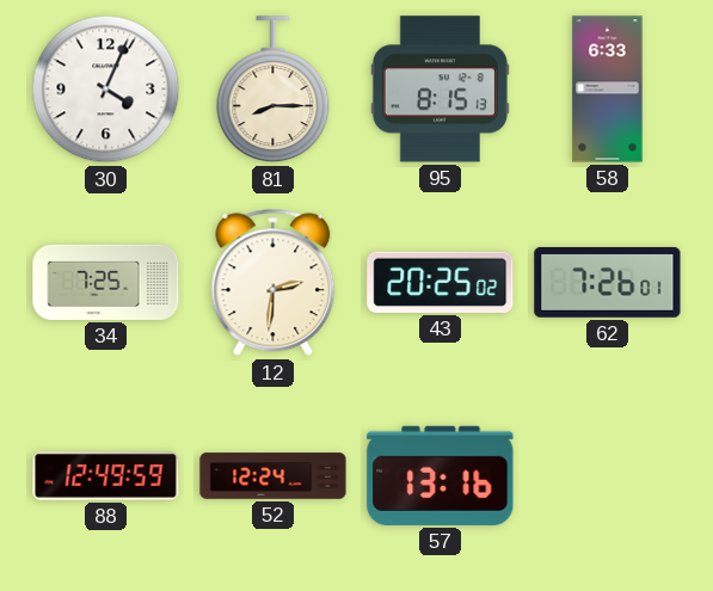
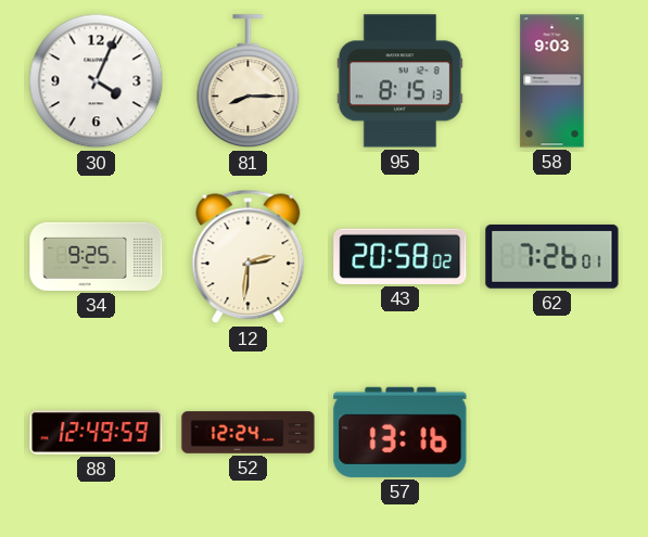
58: 6:33 -> 9:03
34: 7:25 -> 9:25
43: 20:25 -> 20:58
